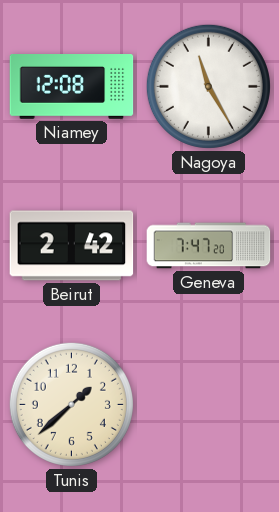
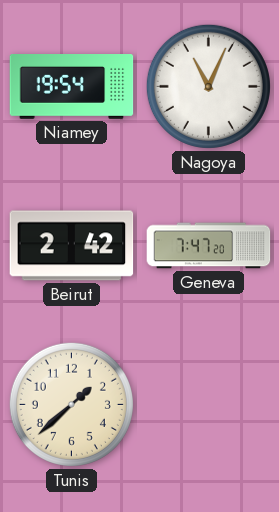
Niamey: 12:08 -> 19:54
Nagoya: 11:25 -> 11:04
